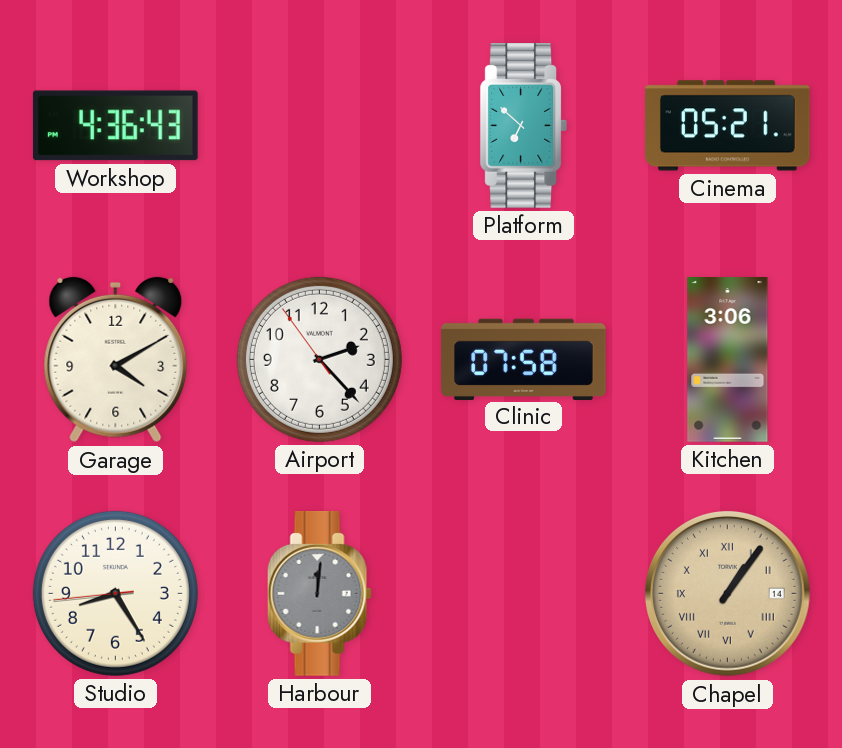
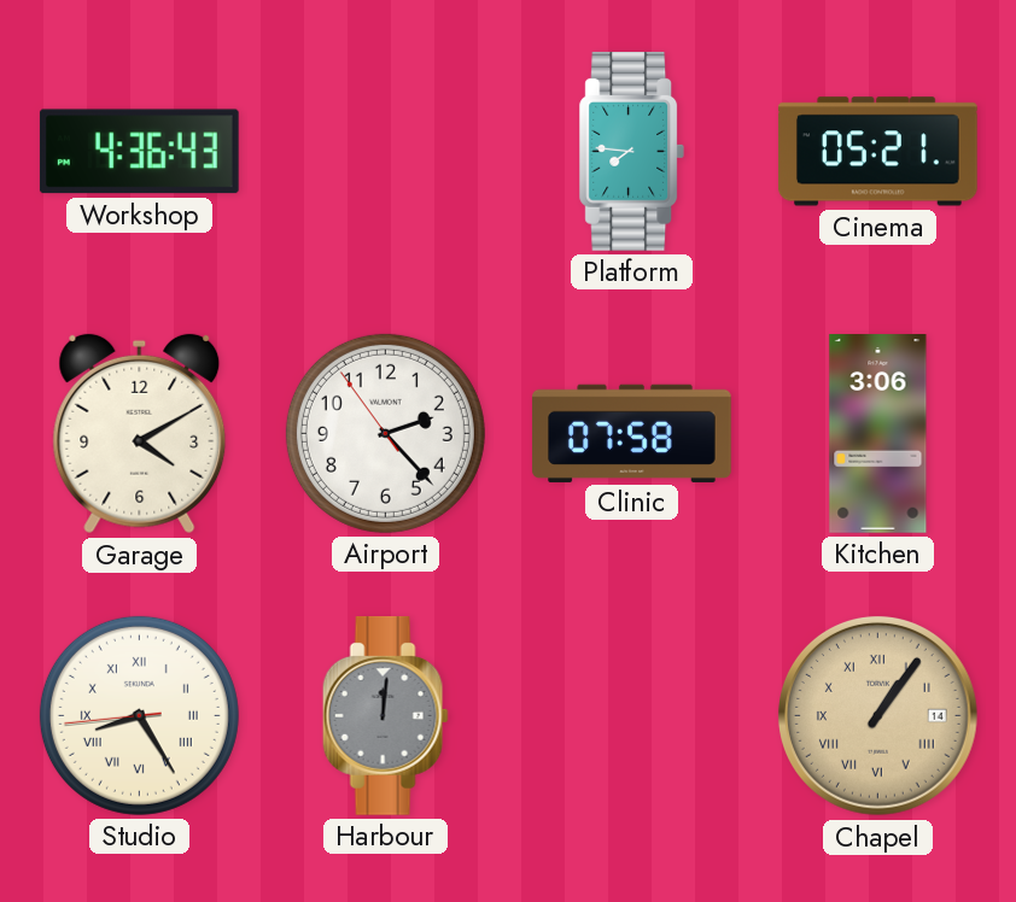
Platform: 6:52 -> 7:46
Studio numerals: Arabic -> Roman
